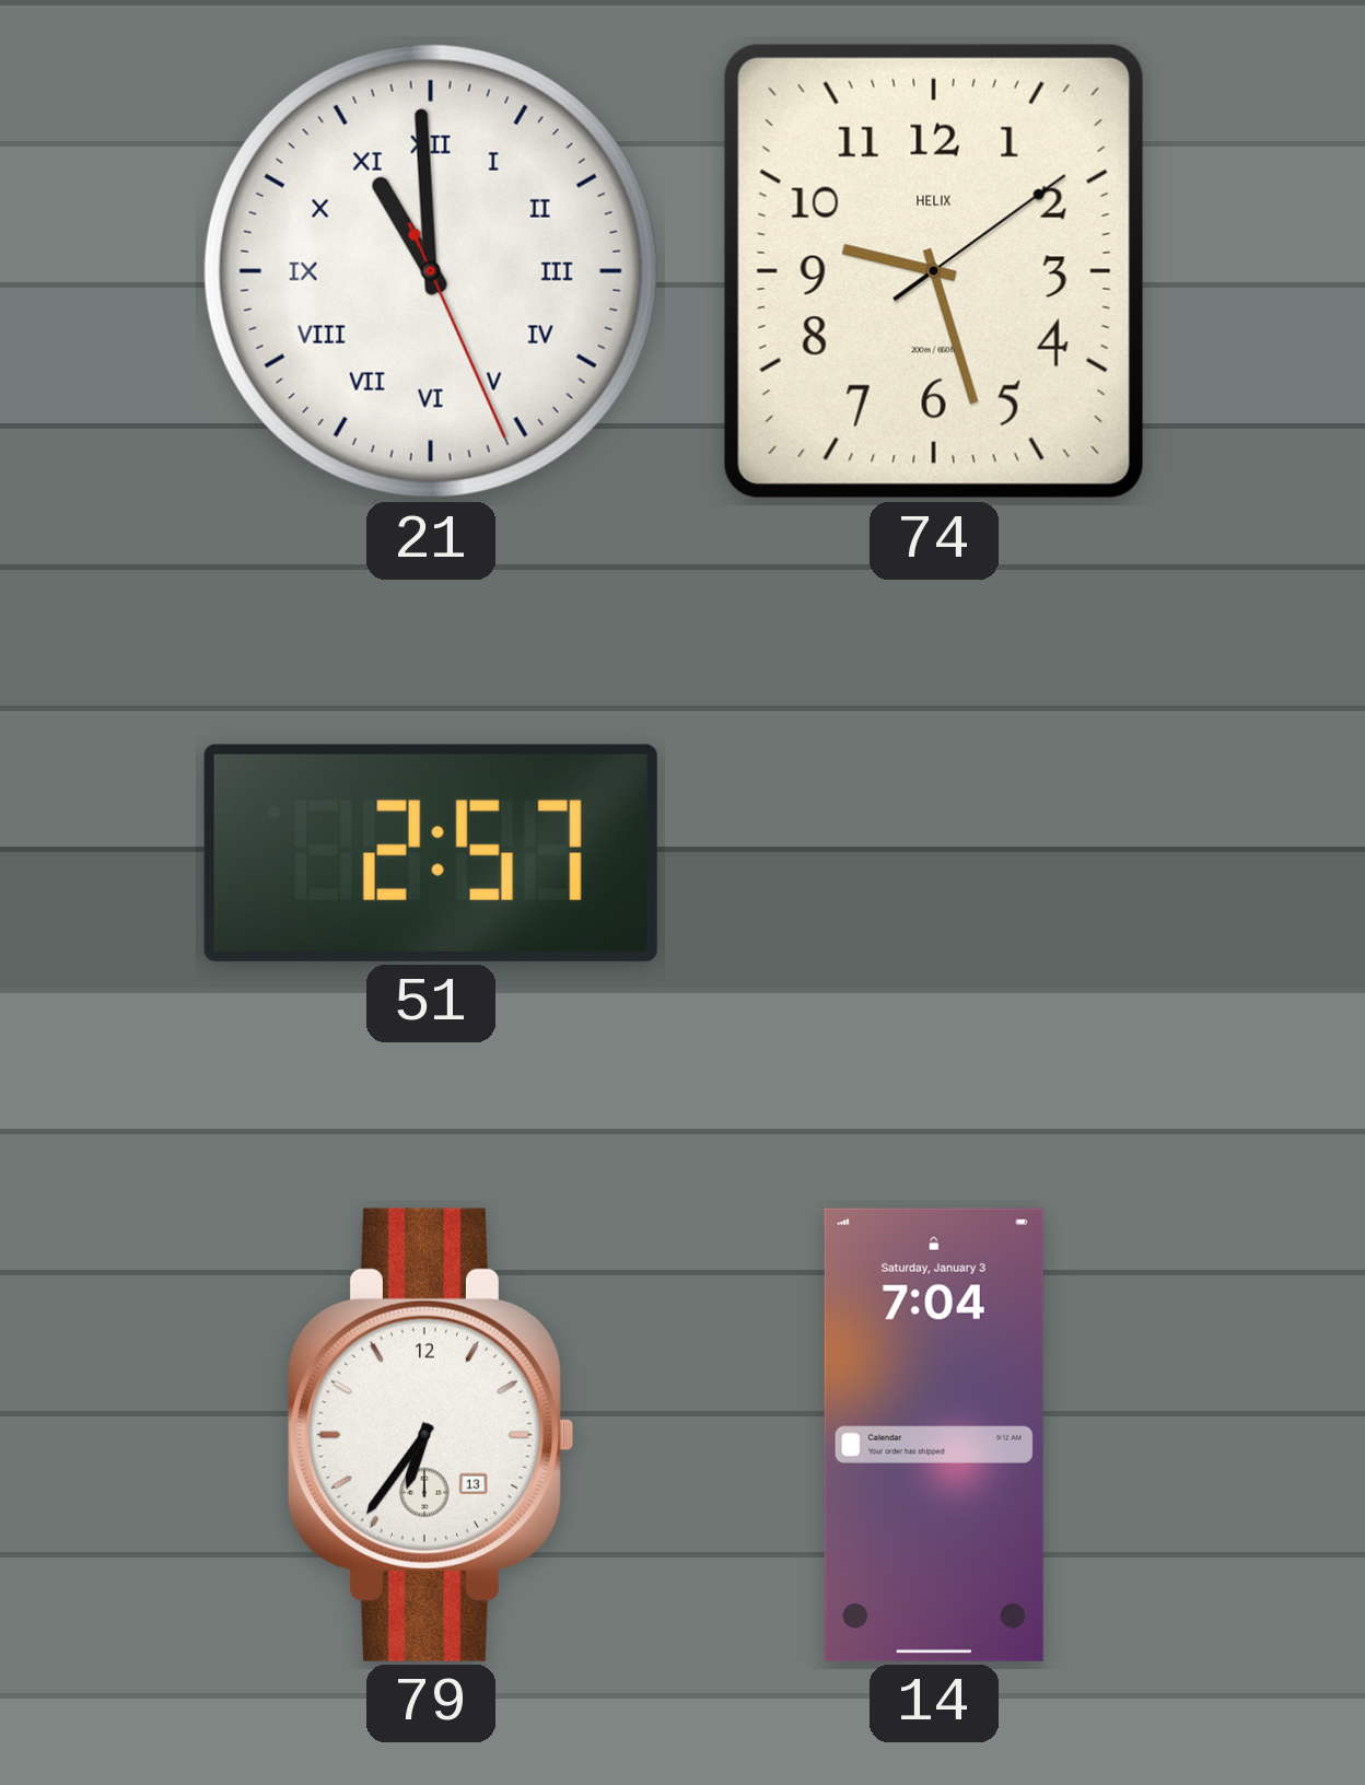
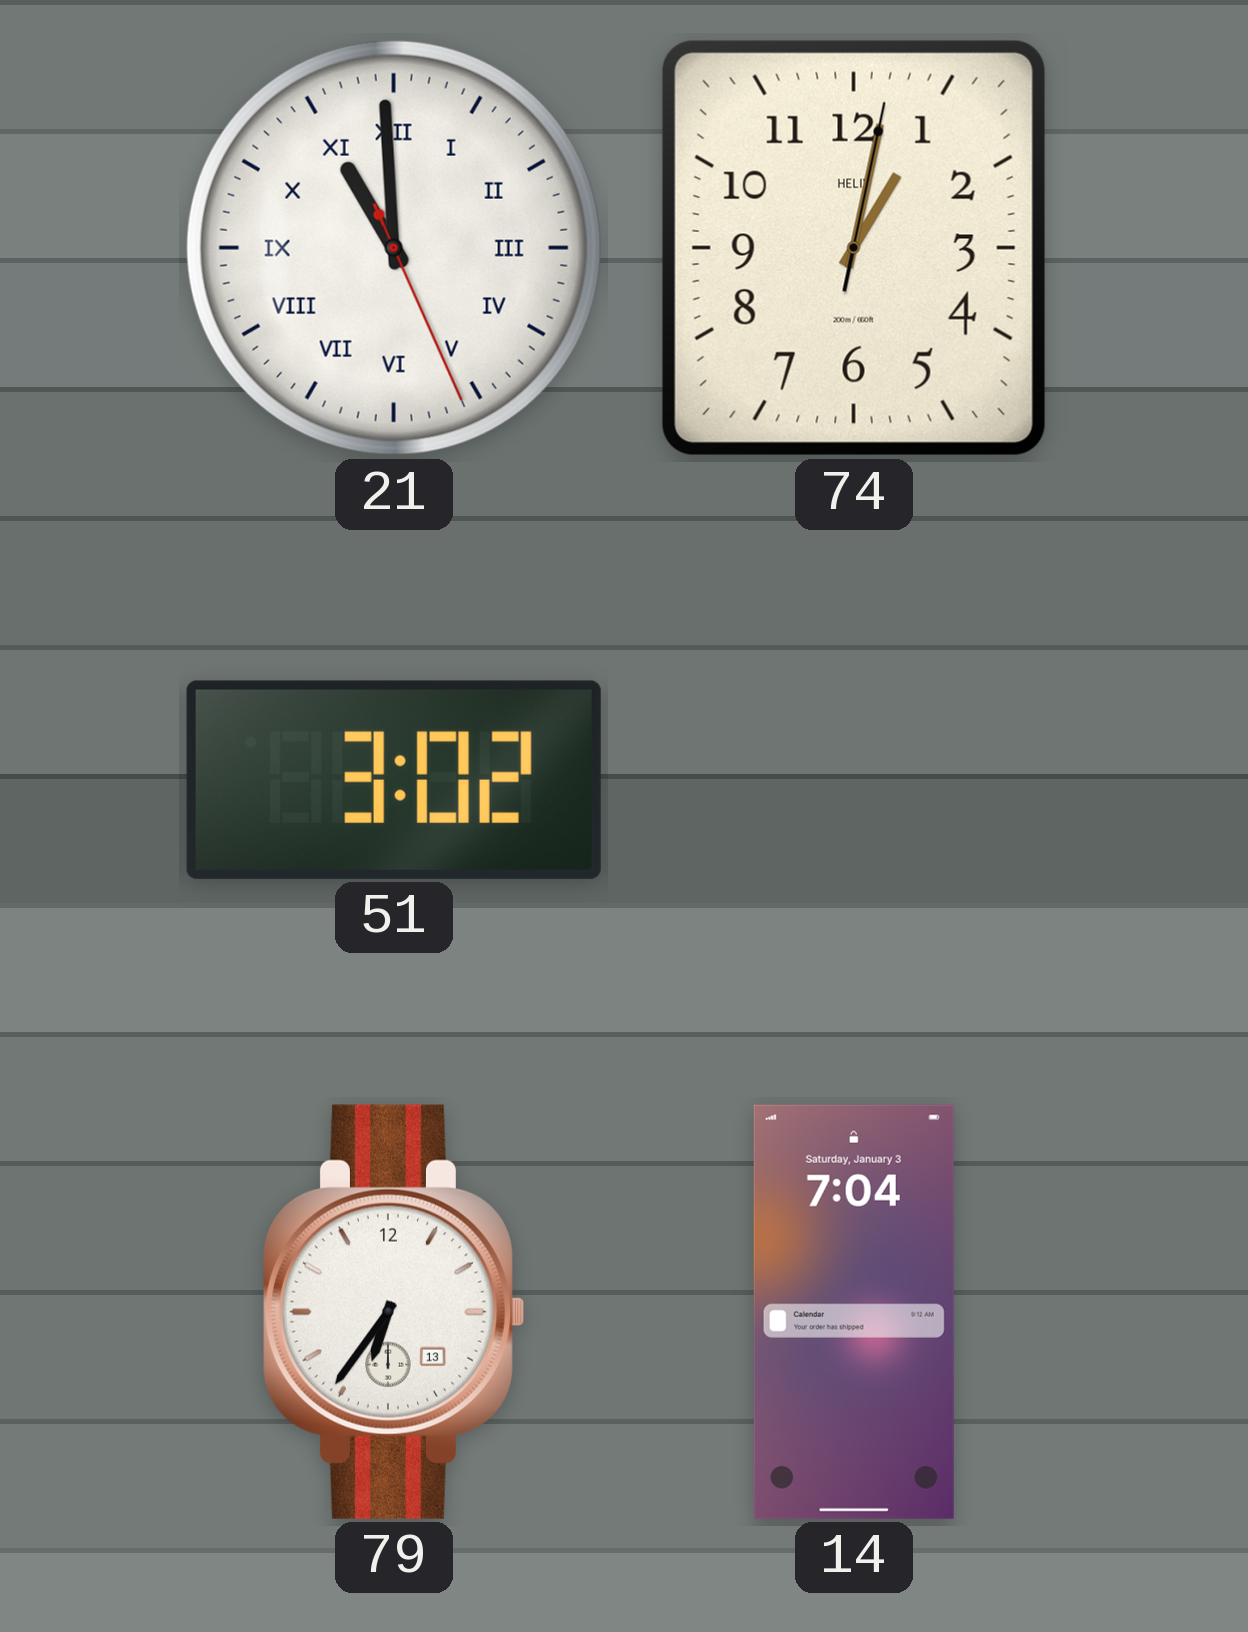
74: 9:27 -> 1:02
51: 2:57 -> 3:02
